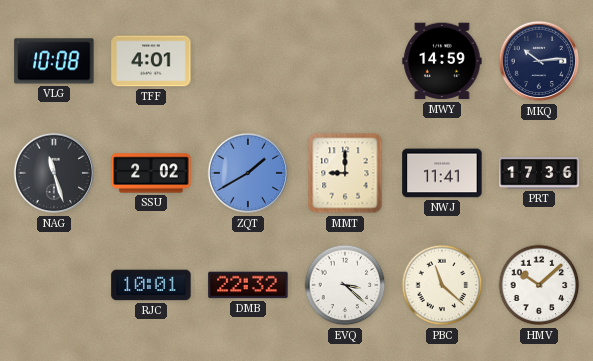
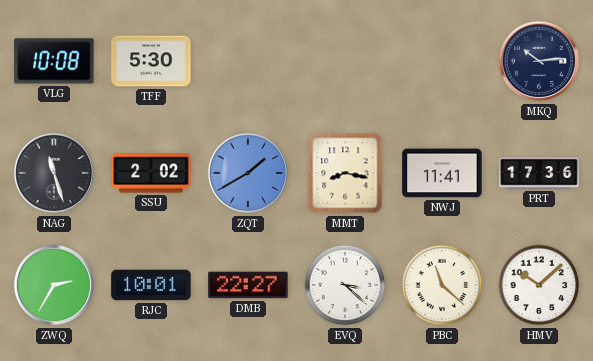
TFF: 4:01 -> 5:30
MWY: 14:59 -> none
MMT: 9:00 -> 8:17
ZWQ: none -> 2:35
DMB: 22:32 -> 22:27
